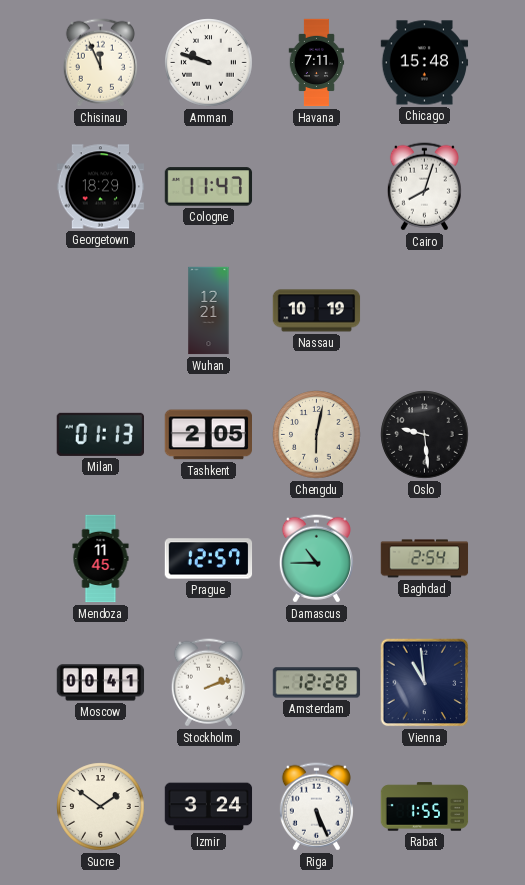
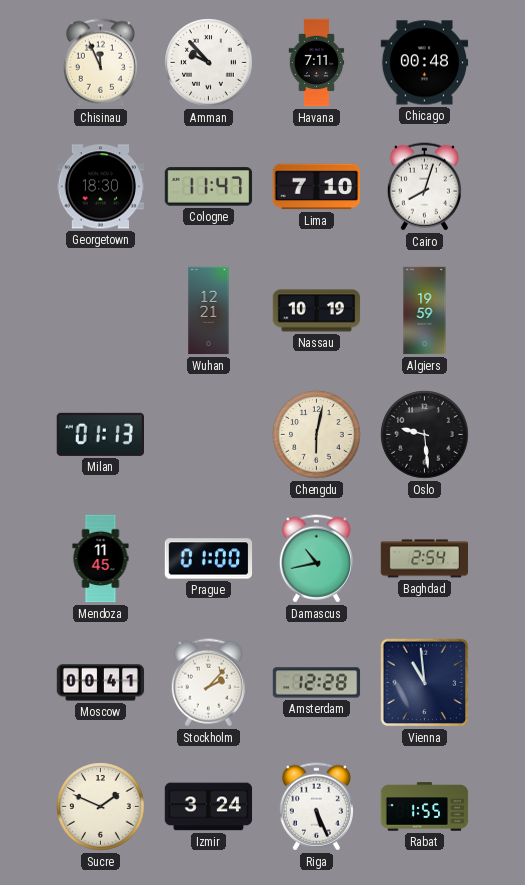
Amman: 9:48 -> 9:53
Chicago: 15:48 -> 00:48
Georgetown: 18:29 -> 18:30
Lima: none -> 7:10
Algiers: none -> 19:59
Tashkent: 2:05 -> none
Prague: 12:57 -> 01:00
Damascus: 10:45 -> 10:43
Stockholm: 2:12 -> 2:07
Sucre: 1:51 -> 1:49
